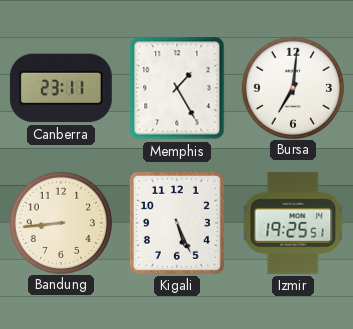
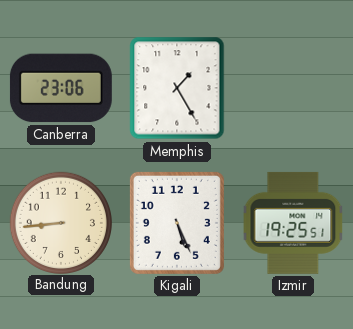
Canberra: 23:11 -> 23:06
Bursa: 7:01 -> none
